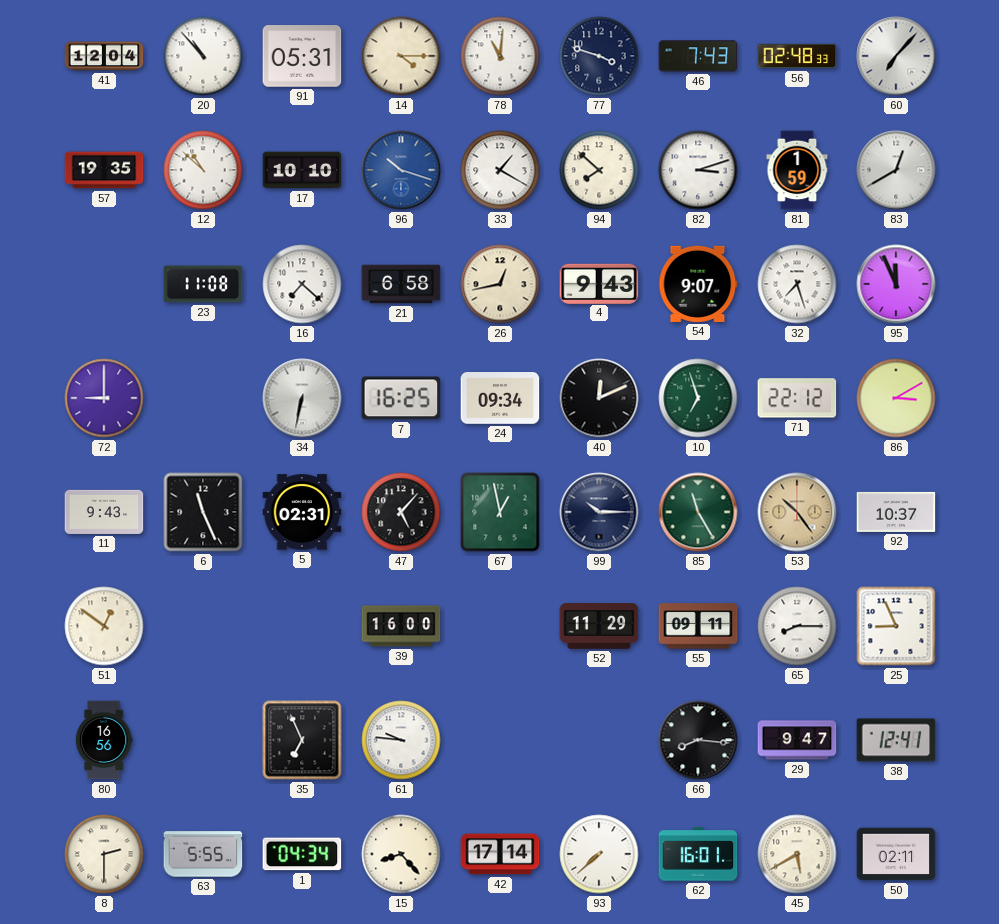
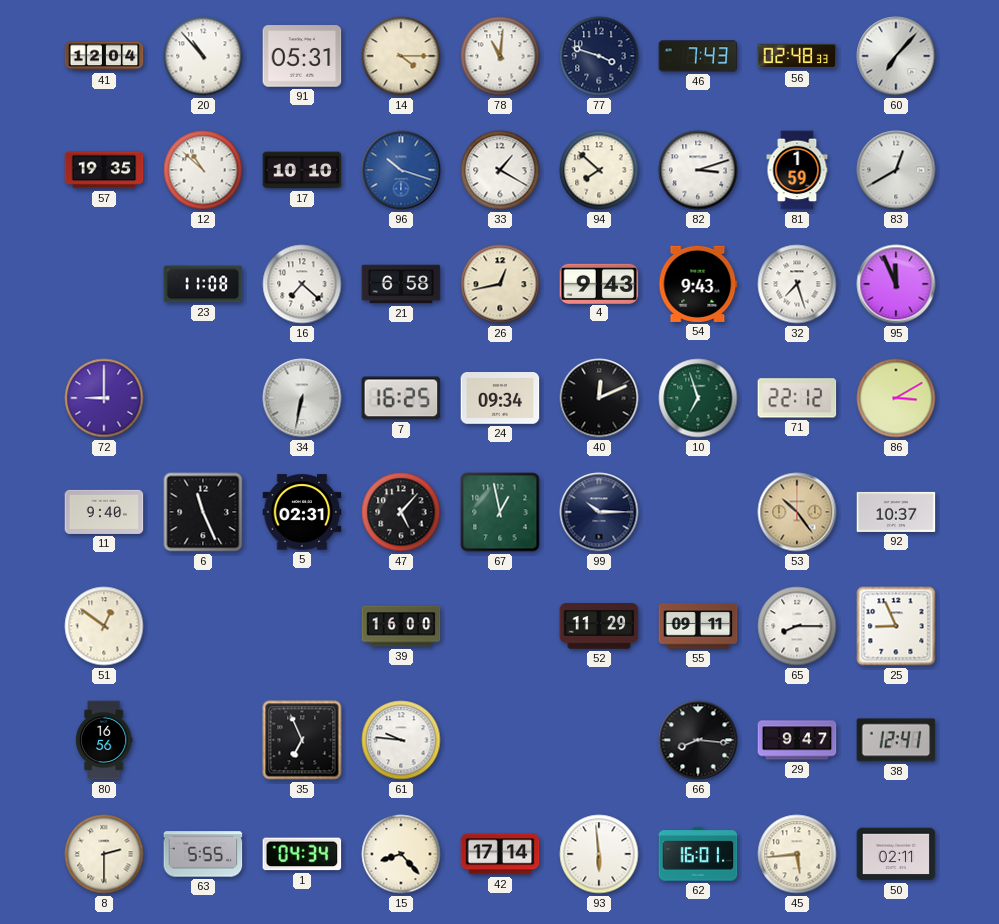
54: 9:07 -> 9:43
11: 9:43 -> 9:40
85: 11:25 -> none
93: 7:38 -> 5:59
45: 5:40 -> 5:44
